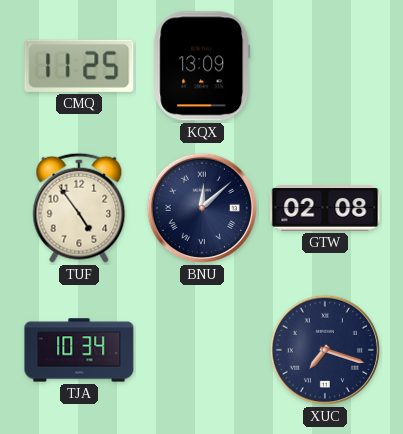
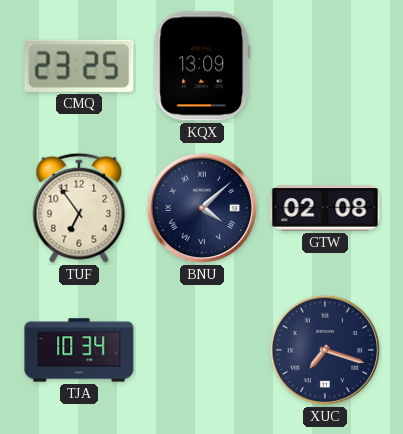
CMQ: 11:25 -> 23:25
TUF: 4:54 -> 6:54
BNU: 12:08 -> 4:08
